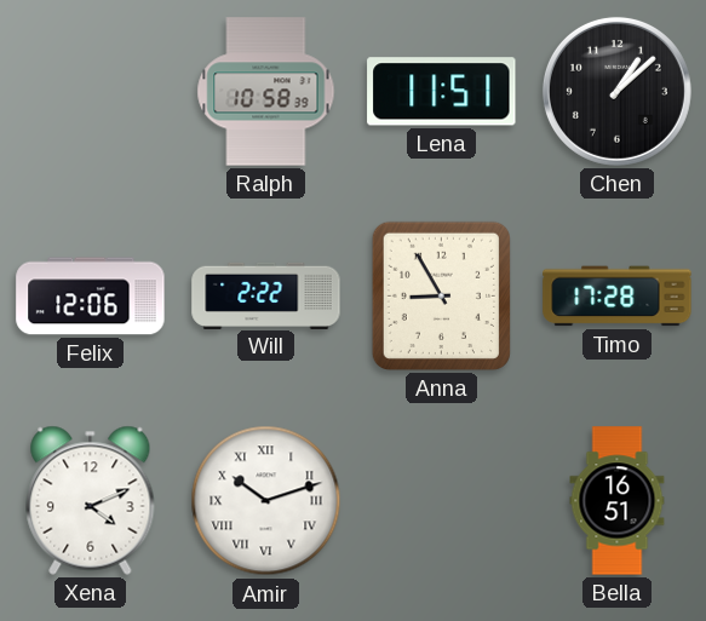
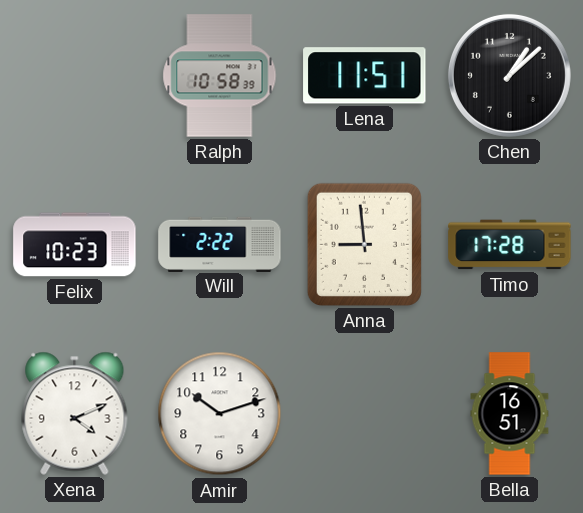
Felix: 12:06 -> 10:23
Anna: 8:55 -> 8:59
Amir numerals: Roman -> Arabic
